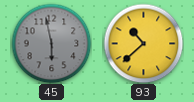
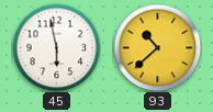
45 dial: grey -> white
